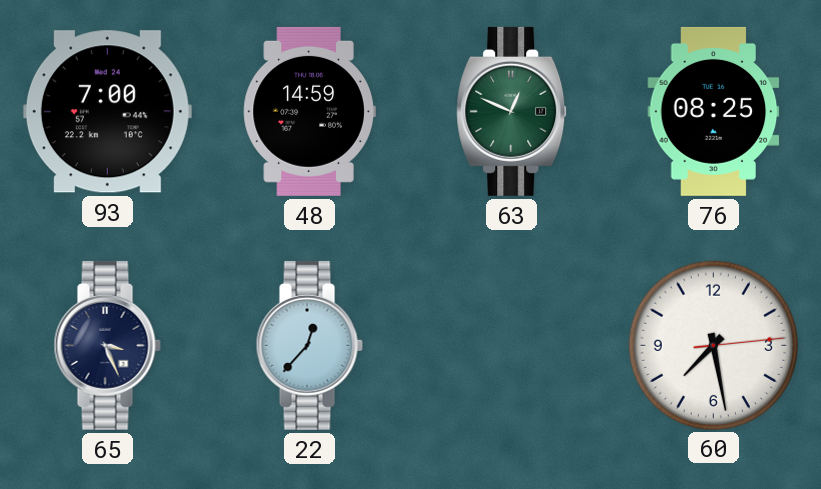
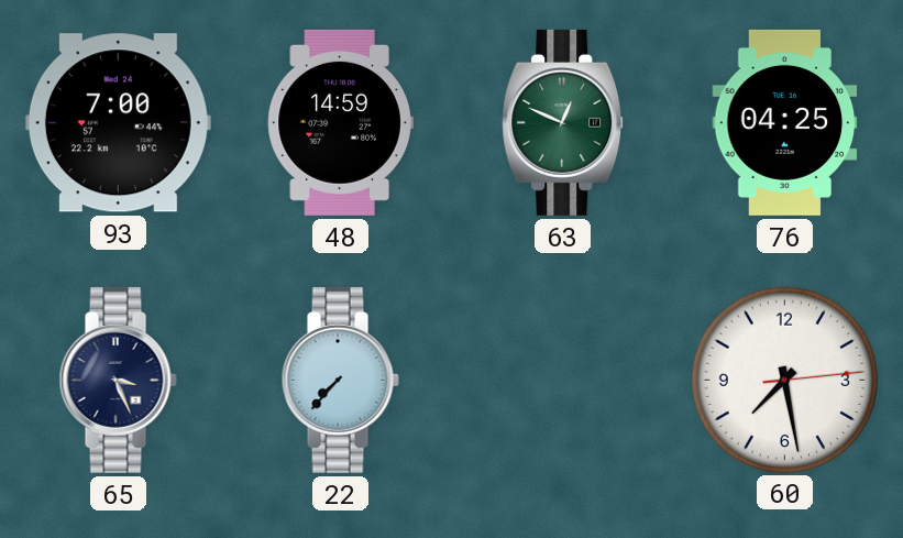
76: 08:25 -> 04:25
22: 12:37 -> 7:37
